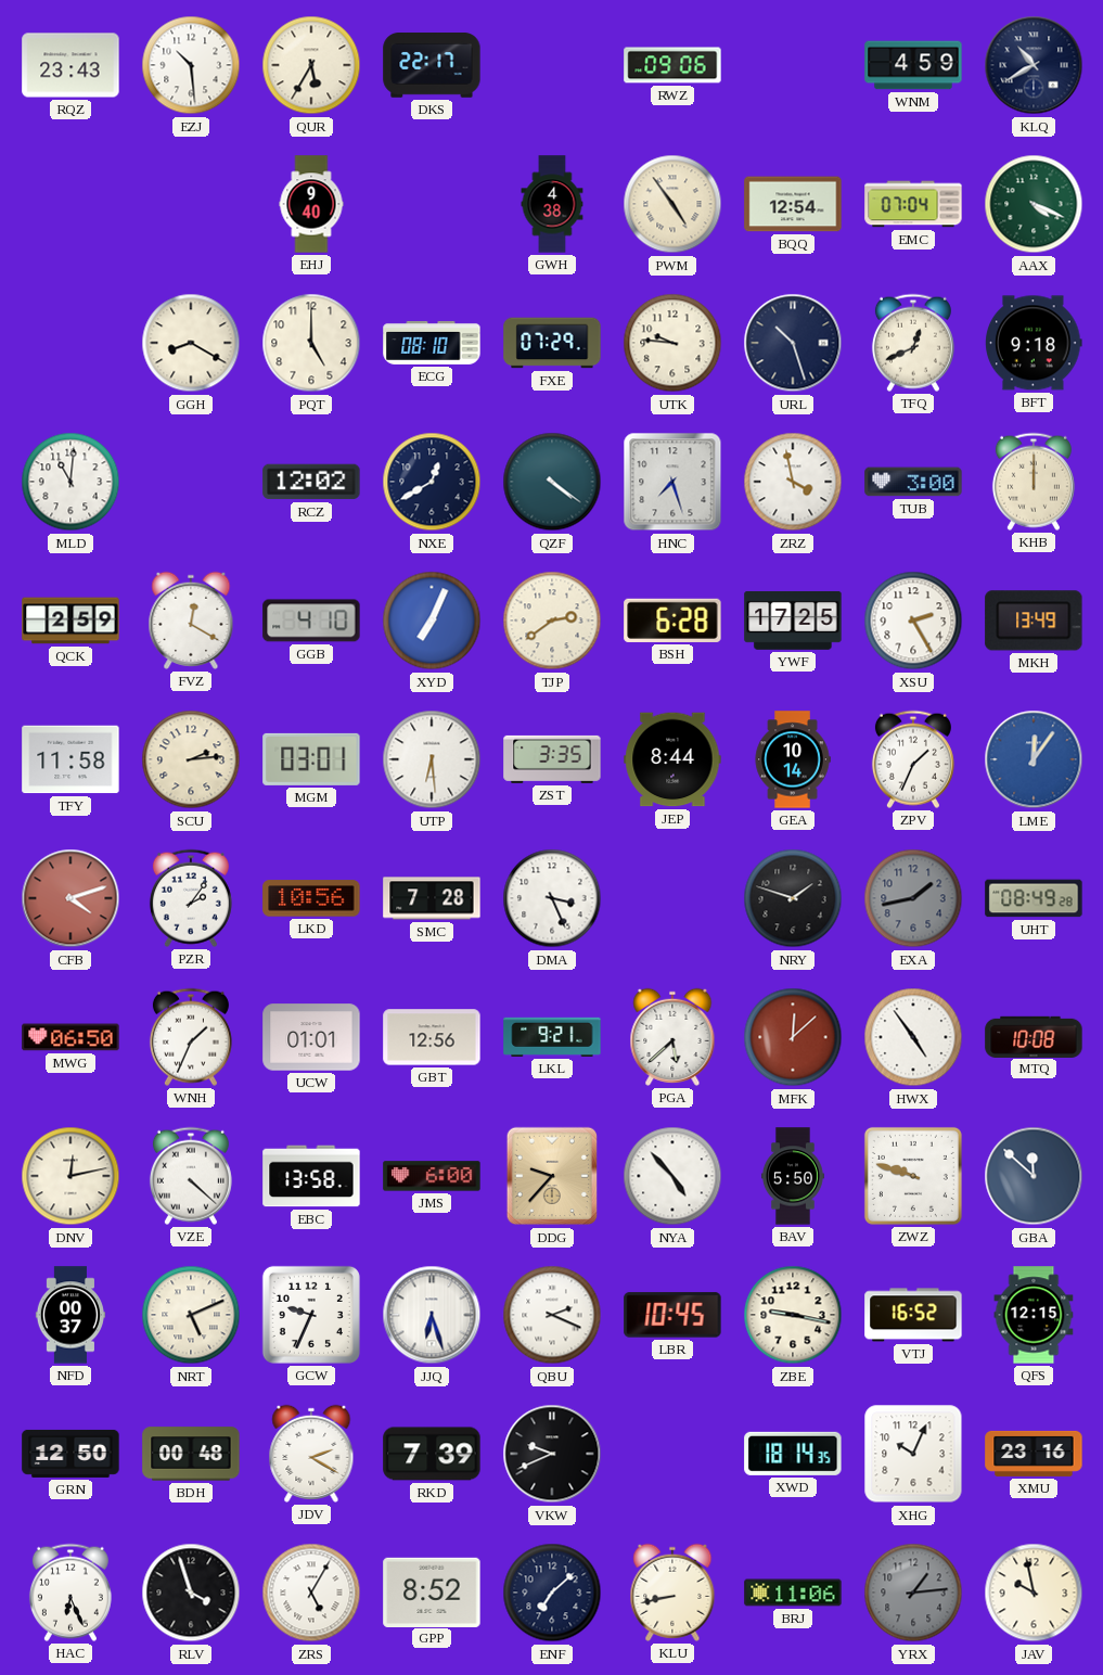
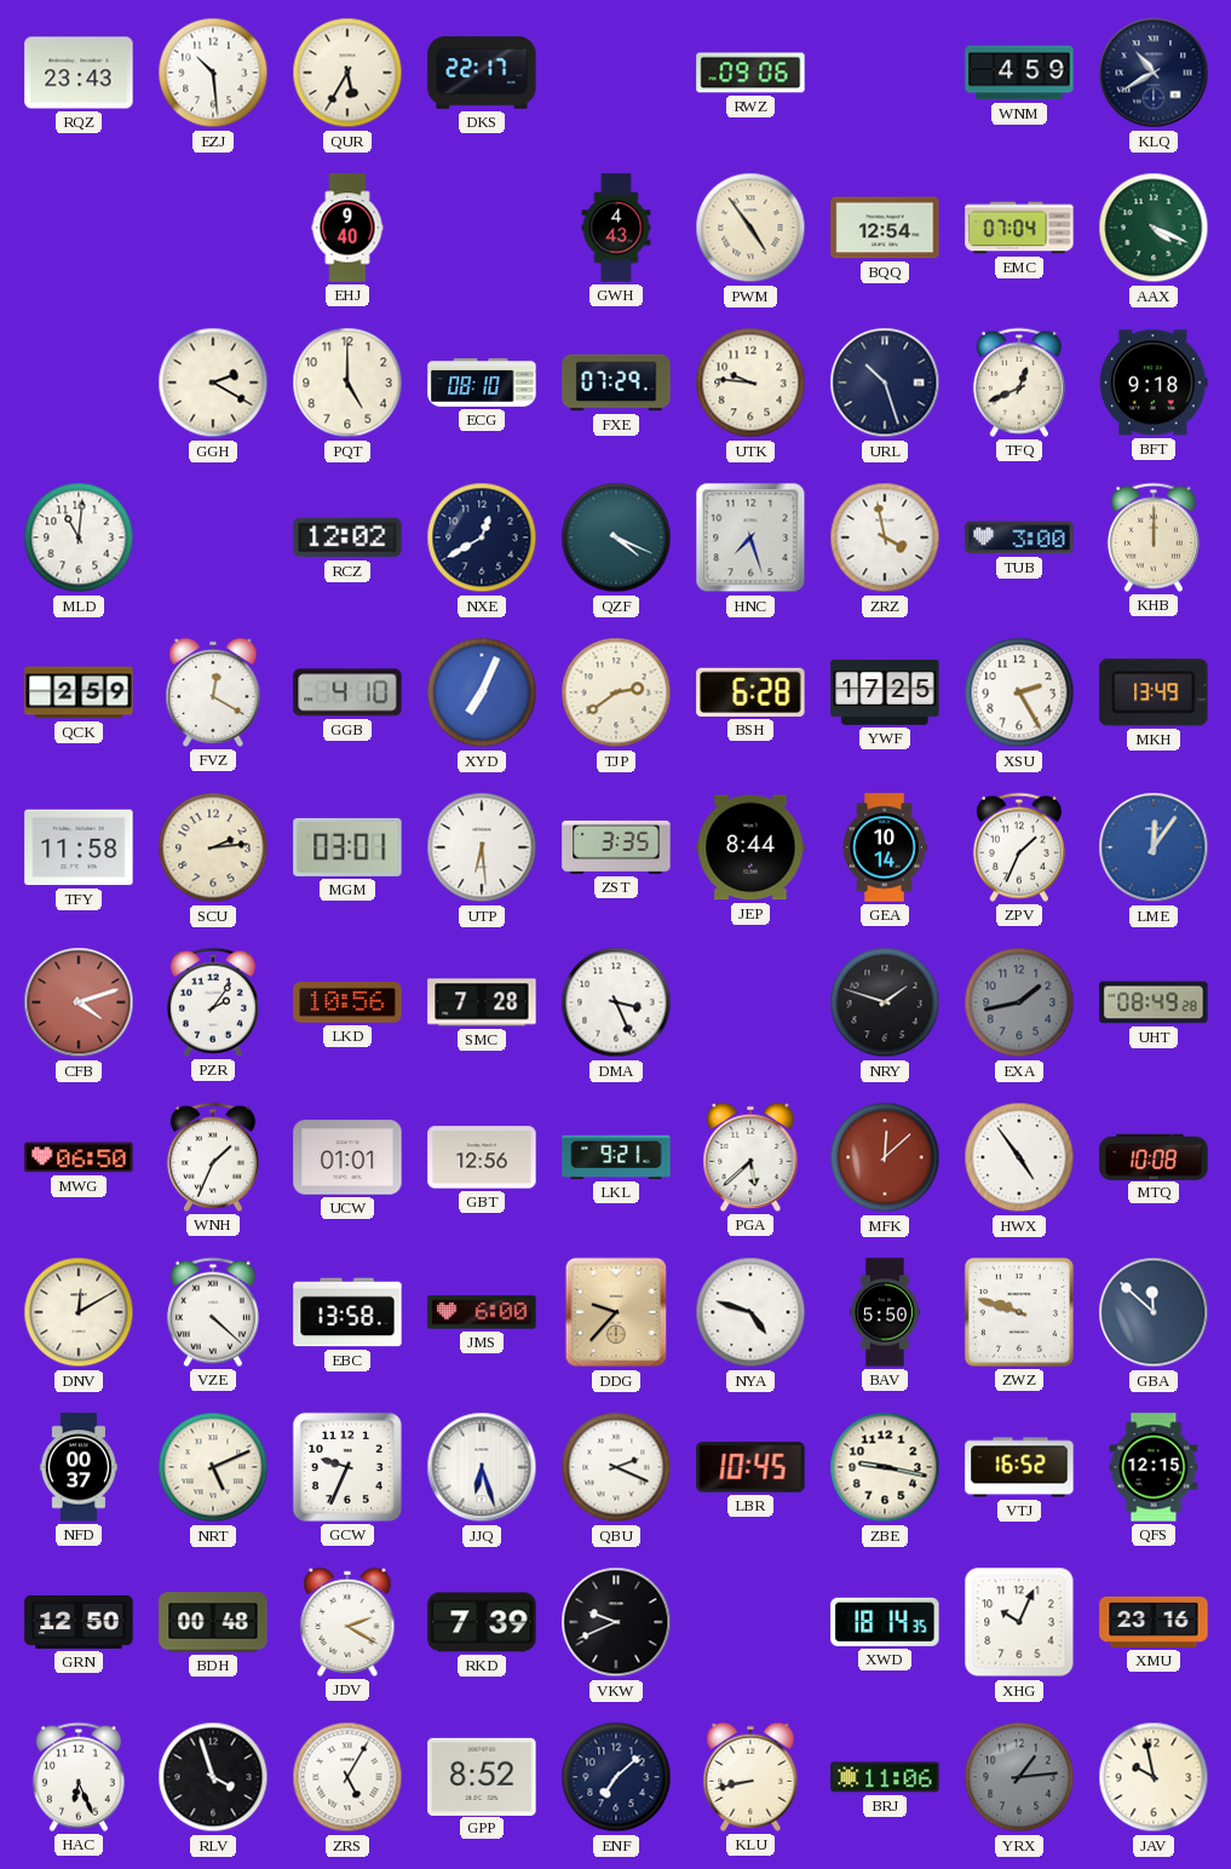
GWH: 4:38 -> 4:43
GGH: 8:20 -> 2:20
QZF: 4:21 -> 4:19
DNV: 12:13 -> 12:10
NYA: 4:53 -> 4:48
